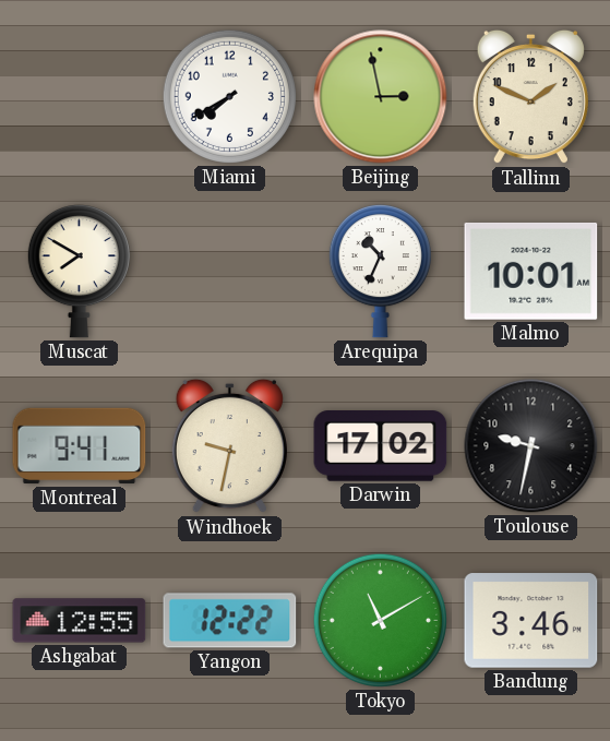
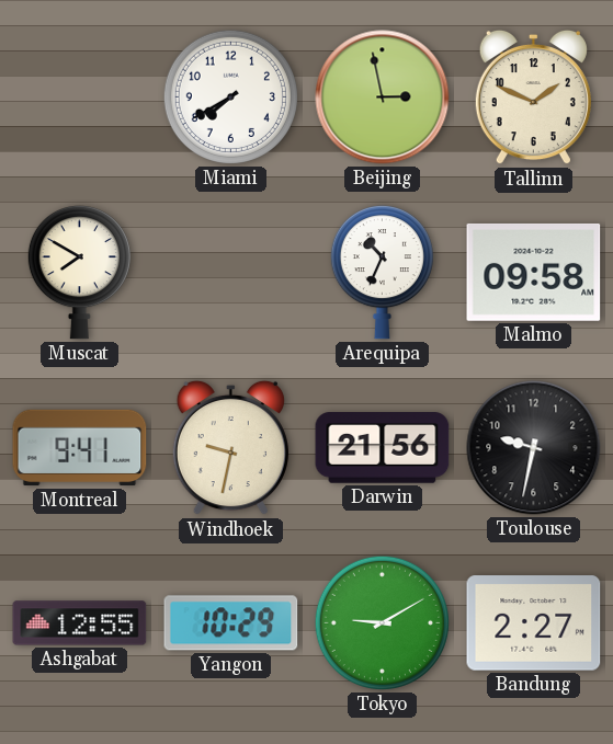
Malmo: 10:01 -> 09:58
Darwin: 17:02 -> 21:56
Yangon: 12:22 -> 10:29
Tokyo: 11:10 -> 9:10
Bandung: 3:46 -> 2:27
